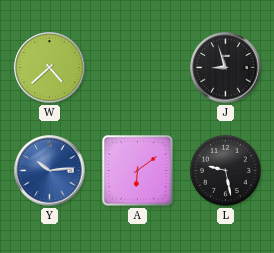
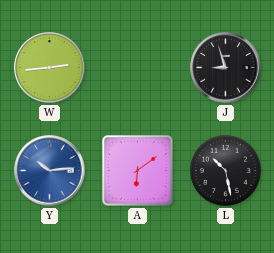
W: 4:38 -> 2:44
L: 9:28 -> 10:28
